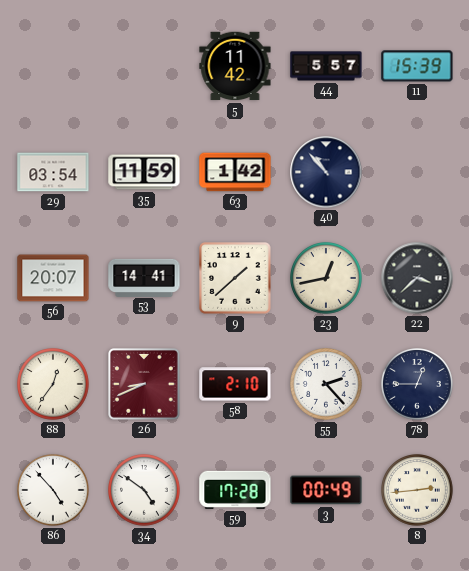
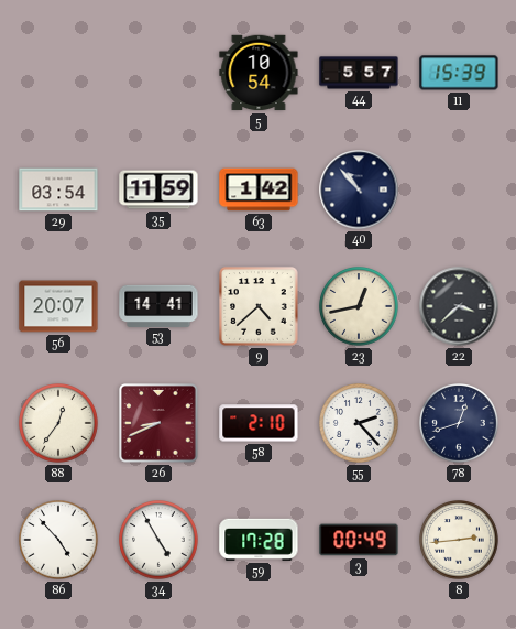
5: 11:42 -> 10:54
9: 1:38 -> 4:38
78: 12:45 -> 12:42
34: 4:51 -> 4:55
